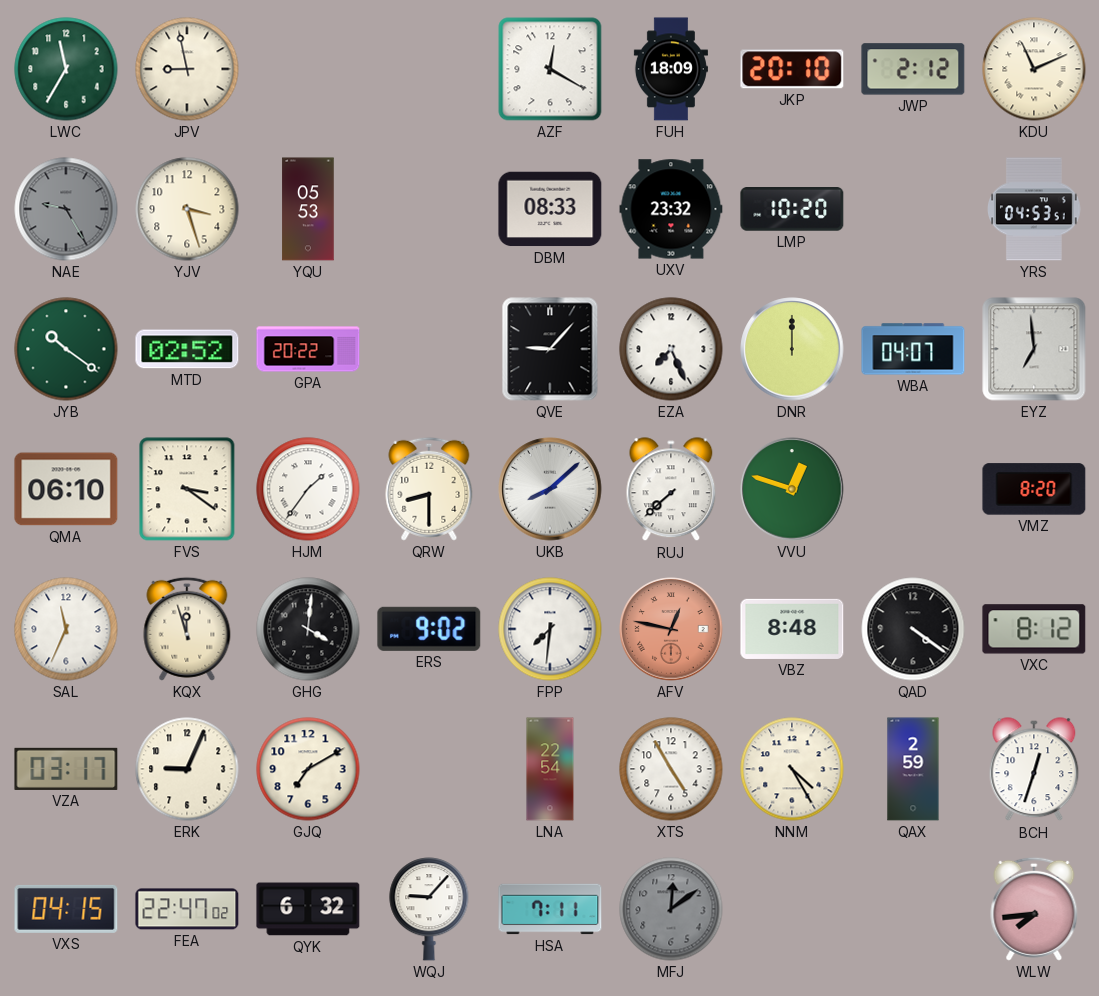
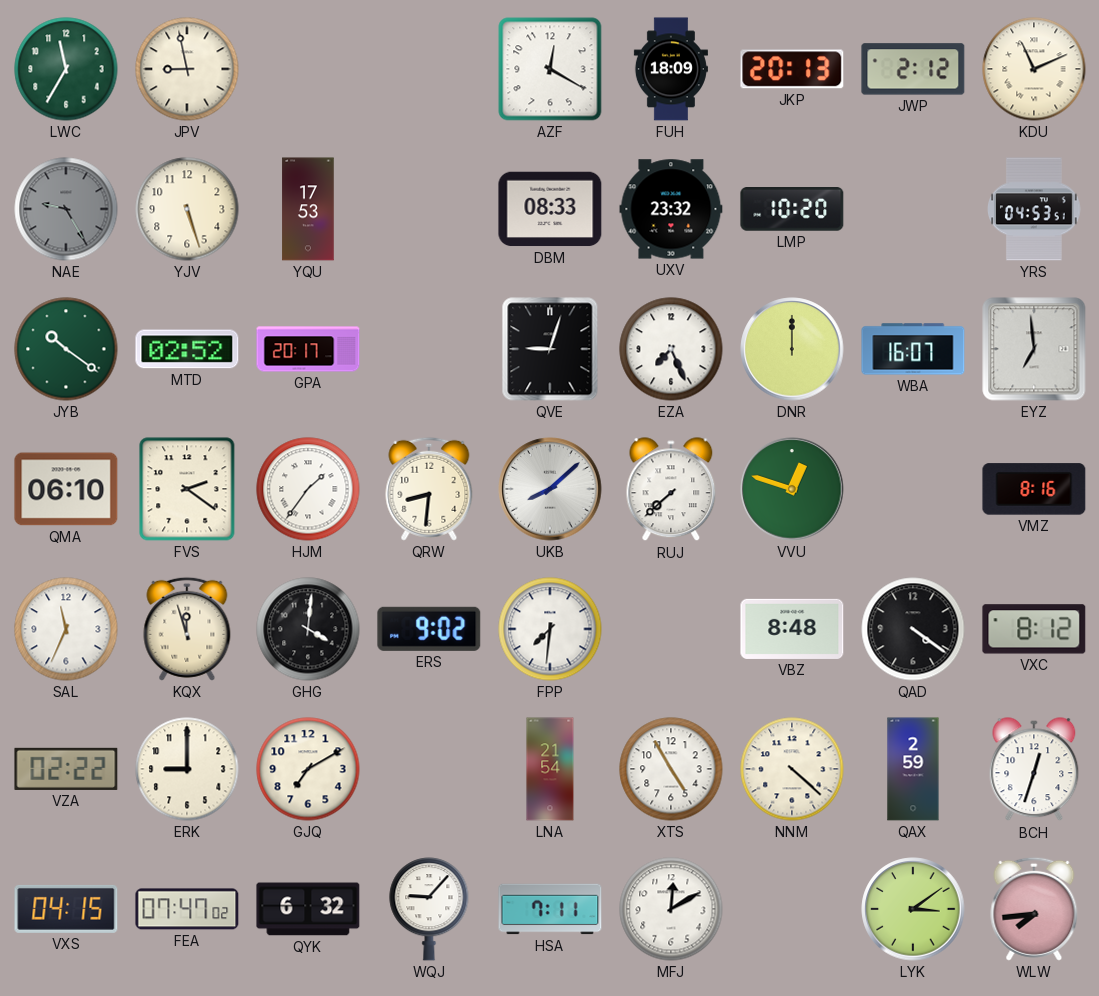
JKP: 20:10 -> 20:13
YJV: 3:27 -> 5:27
YQU: 05:53 -> 17:53
GPA: 20:22 -> 20:17
QVE: 9:07 -> 9:03
WBA: 04:07 -> 16:07
FVS: 3:21 -> 2:21
QRW: 8:30 -> 8:31
VMZ: 8:20 -> 8:16
AFV: 12:47 -> none
VZA: 03:17 -> 02:22
ERK: 9:04 -> 9:00
LNA: 22:54 -> 21:54
NNM: 4:25 -> 4:22
FEA: 22:47 -> 07:47
MFJ: 12:09 -> 12:10
MFJ dial: grey -> white
LYK: none -> 3:09
